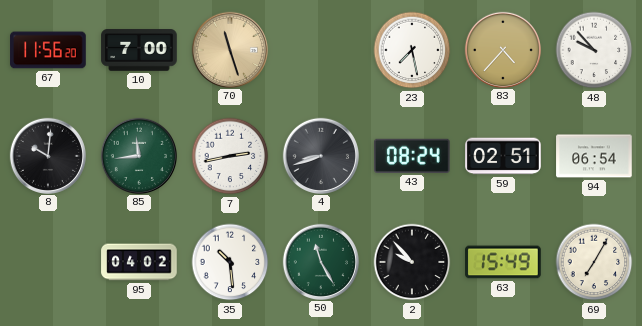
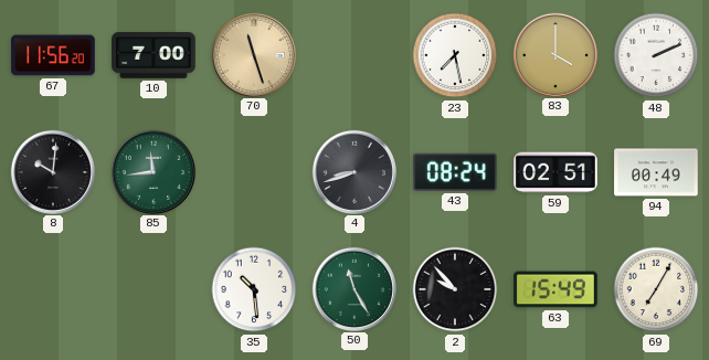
83: 4:37 -> 4:00
48: 9:53 -> 2:11
7: 2:43 -> none
94: 06:54 -> 00:49
95: 04:02 -> none
